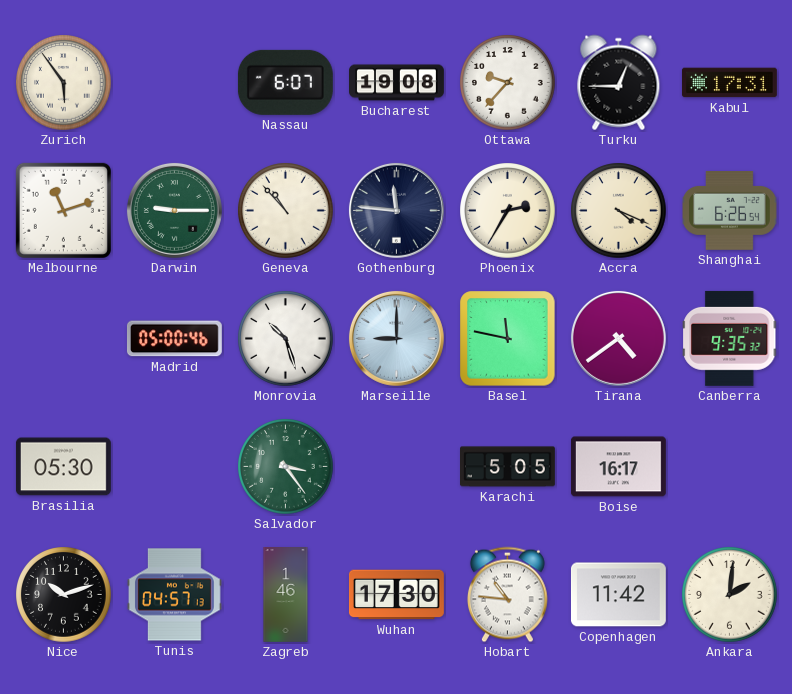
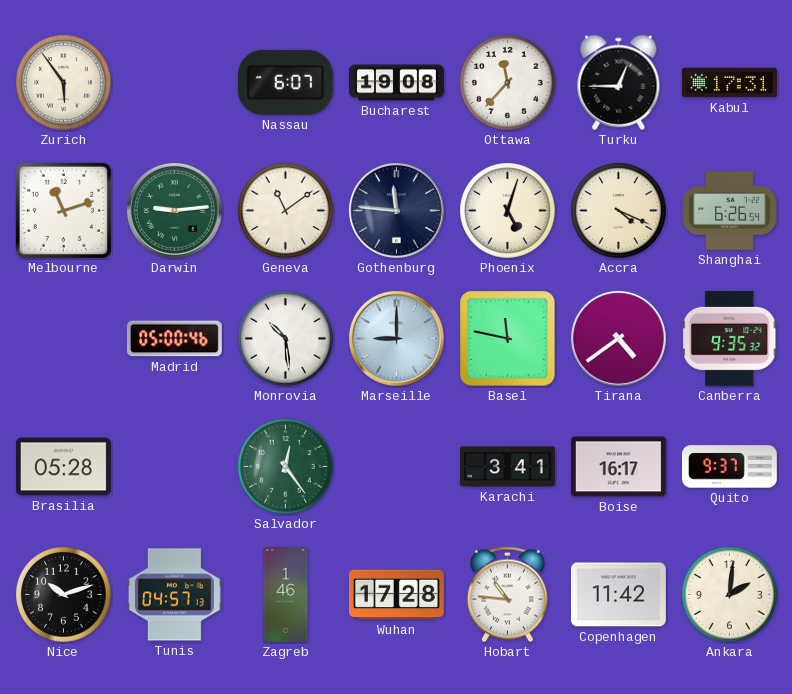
Ottawa: 9:37 -> 11:37
Darwin: 9:15 -> 9:14
Geneva: 10:53 -> 11:09
Phoenix: 2:35 -> 5:03
Monrovia: 10:27 -> 10:29
Brasilia: 05:30 -> 05:28
Salvador: 3:24 -> 12:24
Karachi: 5:05 -> 3:41
Quito: none -> 9:37
Wuhan: 17:30 -> 17:28
